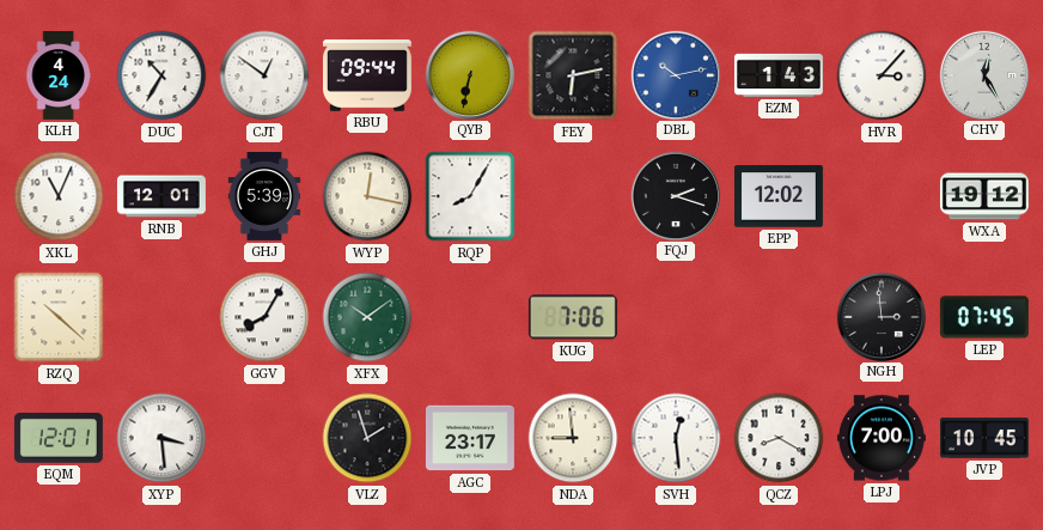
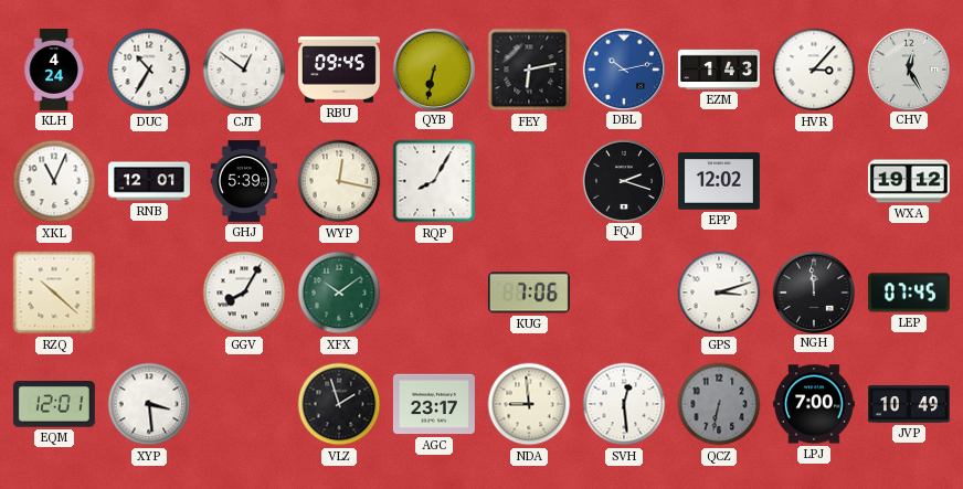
RBU: 09:44 -> 09:45
GPS: none -> 3:12
NGH: 2:59 -> 11:59
QCZ: 8:20 -> 6:32
QCZ dial: white -> grey
JVP: 10:45 -> 10:49
